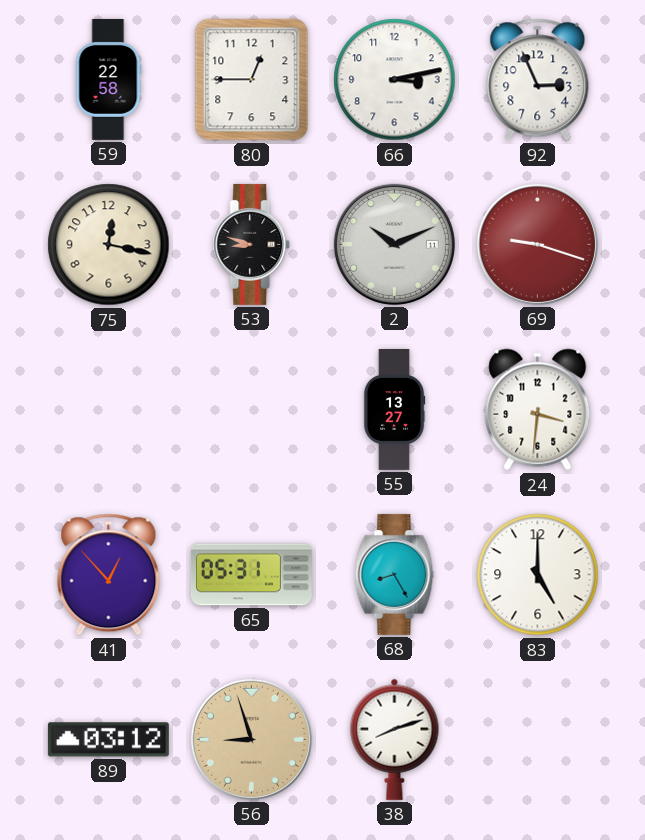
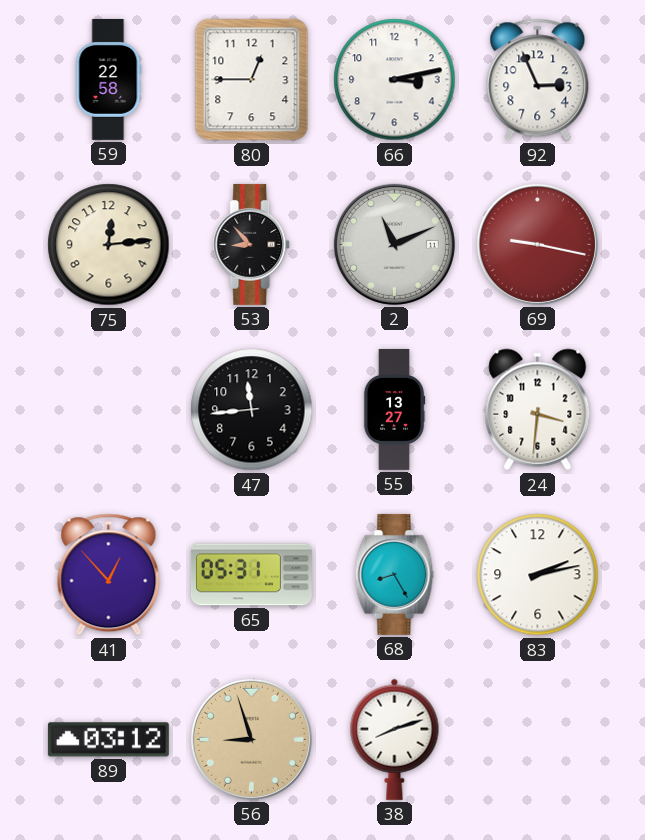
75: 12:17 -> 12:14
53: 8:48 -> 8:53
2: 10:11 -> 11:11
69: 9:18 -> 9:17
47: none -> 11:44
83: 5:00 -> 2:13
